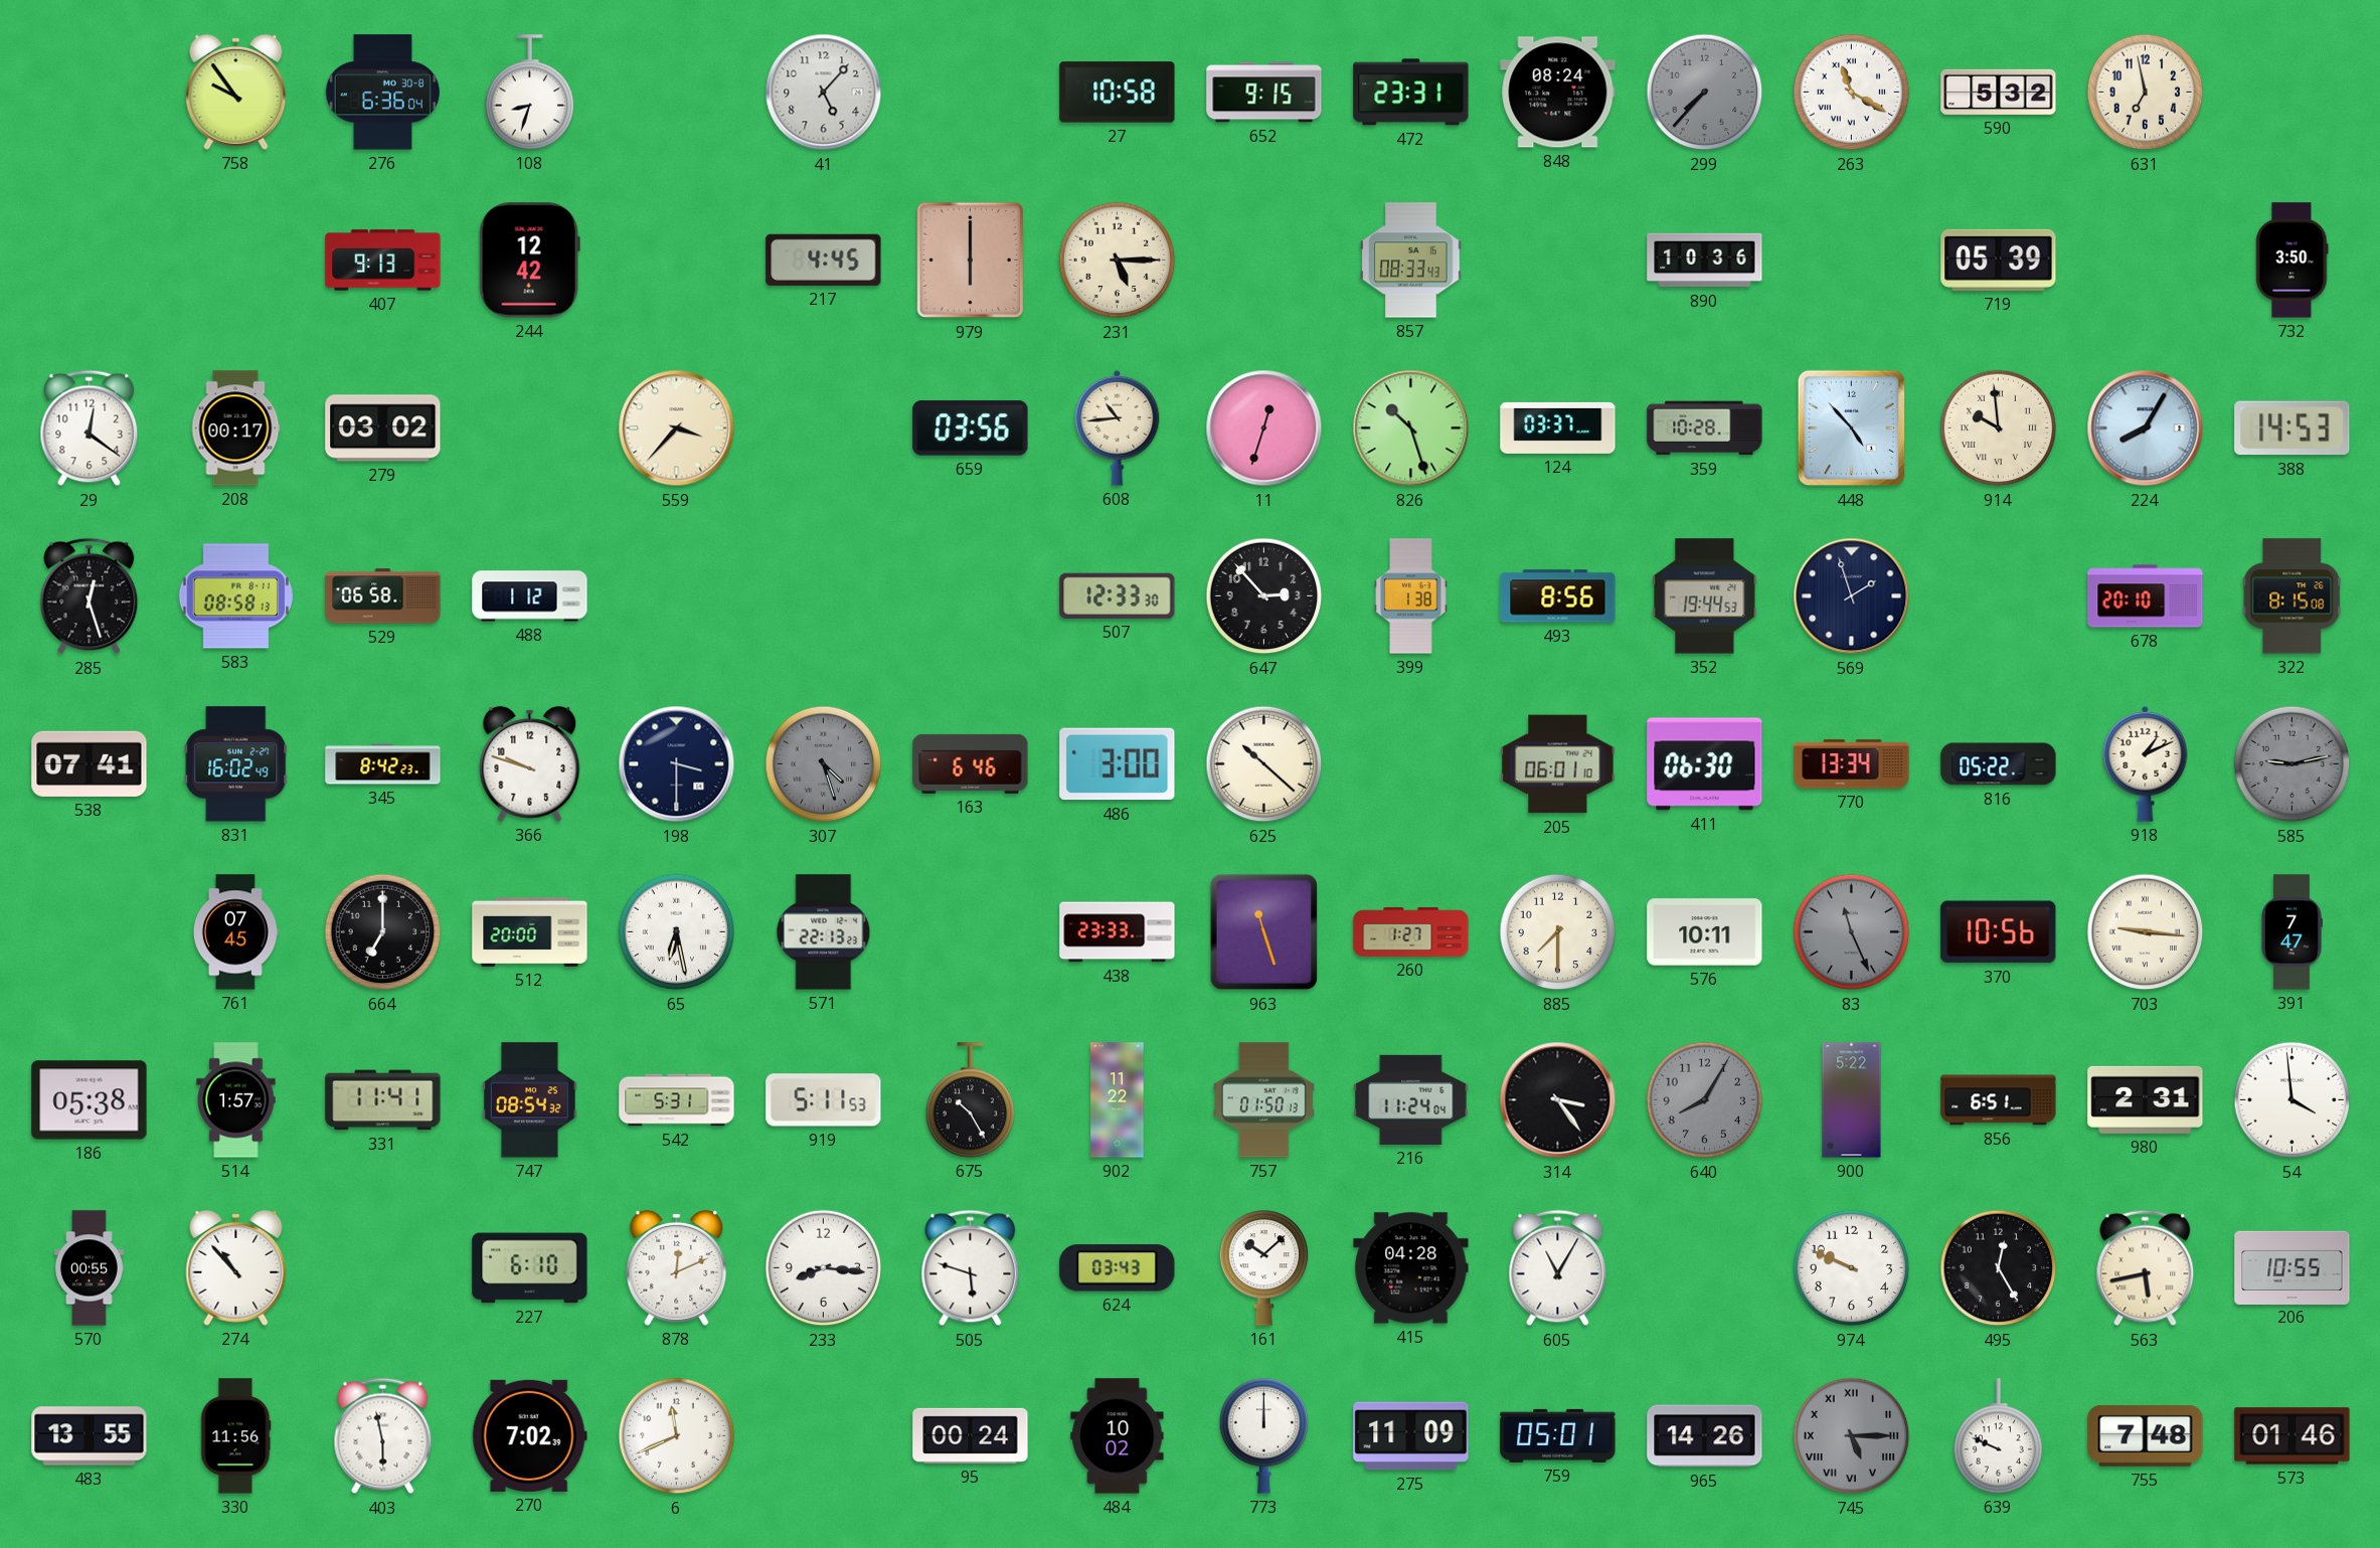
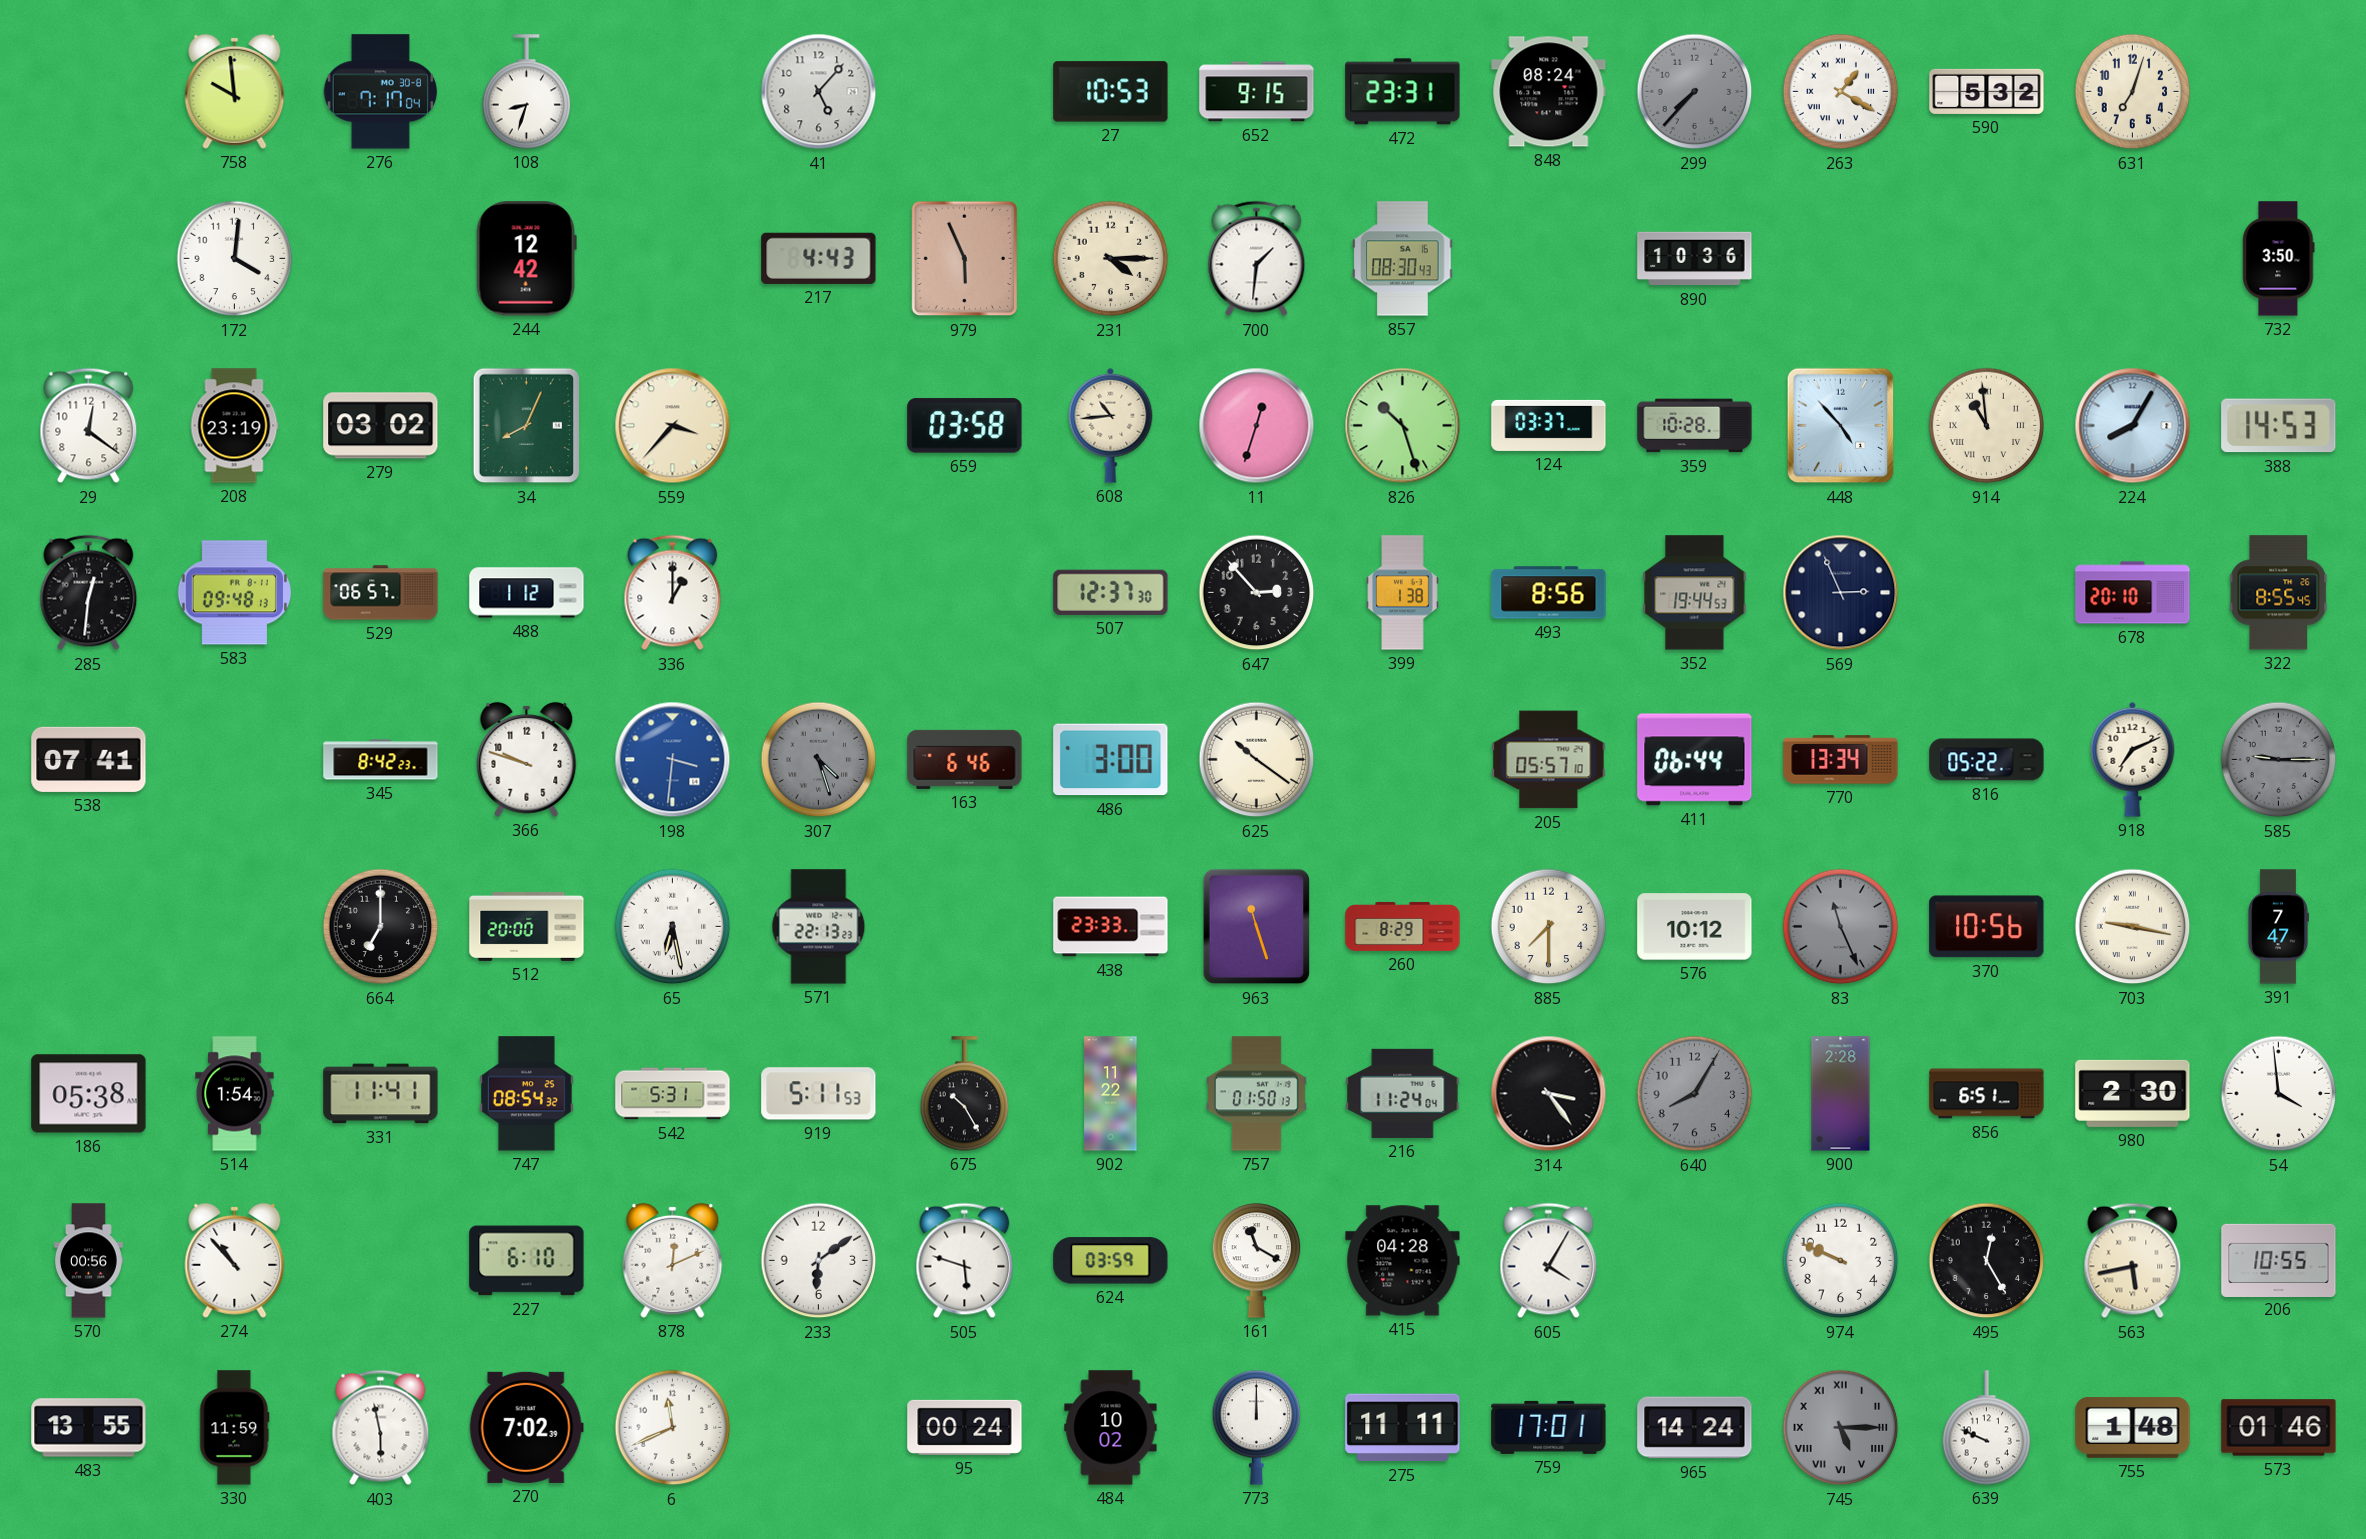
758: 9:54 -> 9:59
276: 6:36 -> 7:17
27: 10:58 -> 10:53
263: 11:20 -> 1:20
631: 6:58 -> 7:03
172: none -> 4:01
407: 9:13 -> none
217: 4:45 -> 4:43
979: 6:00 -> 5:56
231: 5:15 -> 4:15
700: none -> 1:31
857: 08:33 -> 08:30
719: 05:39 -> none
208: 00:17 -> 23:19
34: none -> 8:04
659: 03:56 -> 03:58
914: 9:59 -> 10:59
285: 12:27 -> 12:31
583: 08:58 -> 09:48
529: 06:58 -> 06:57
336: none -> 1:00
507: 12:33 -> 12:37
569: 1:57 -> 2:56
322: 8:15 -> 8:55
831: 16:02 -> none
198: 3:30 -> 3:31
198 dial: navy -> blue
625: 10:22 -> 10:21
205: 06:01 -> 05:57
411: 06:30 -> 06:44
918: 1:11 -> 7:11
585: 9:13 -> 9:15
761: 07:45 -> none
260: 1:27 -> 8:29
576: 10:11 -> 10:12
703: 9:16 -> 9:17
514: 1:57 -> 1:54
900: 5:22 -> 2:28
980: 2:31 -> 2:30
570: 00:55 -> 00:56
233: 8:16 -> 6:09
624: 03:43 -> 03:59
161: 10:08 -> 11:20
605: 11:05 -> 4:05
330: 11:56 -> 11:59
275: 11:09 -> 11:11
759: 05:01 -> 17:01
965: 14:26 -> 14:24
755: 7:48 -> 1:48
